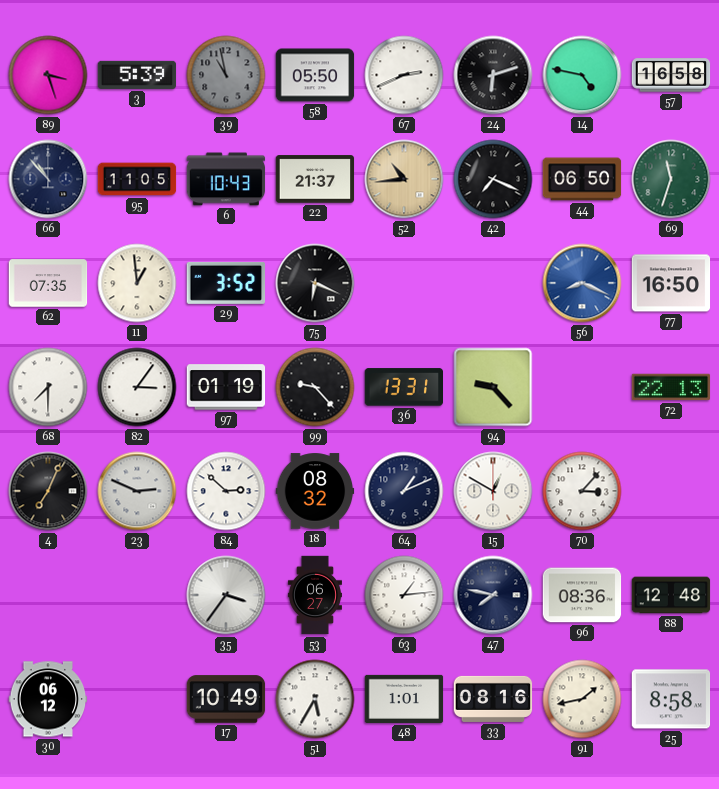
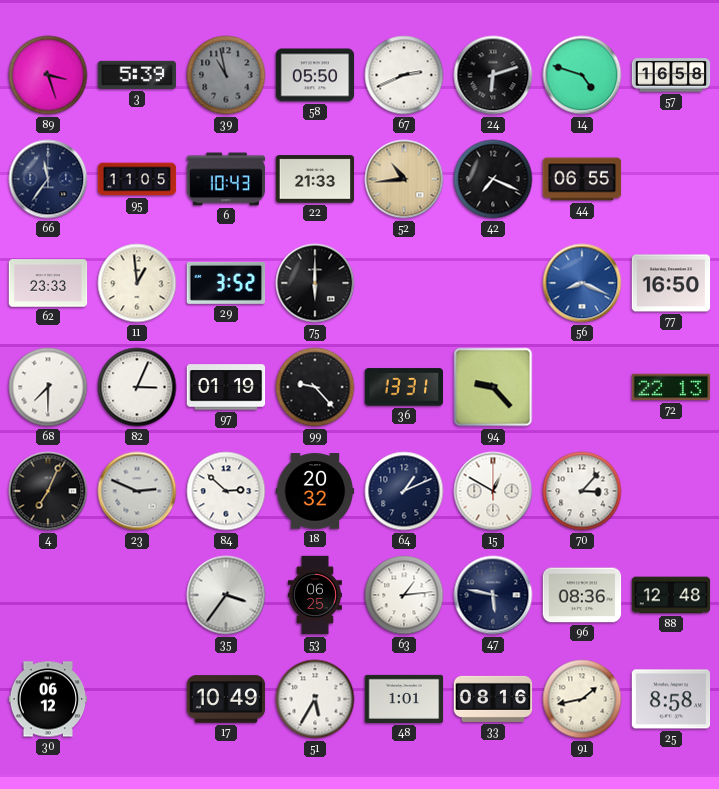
14: 4:47 -> 4:48
66: 10:53 -> 11:36
22: 21:37 -> 21:33
44: 06:50 -> 06:55
69: 11:33 -> none
62: 07:35 -> 23:33
75: 6:19 -> 6:00
82: 3:06 -> 3:04
18: 08:32 -> 20:32
53: 06:27 -> 06:25
47: 7:47 -> 5:47
